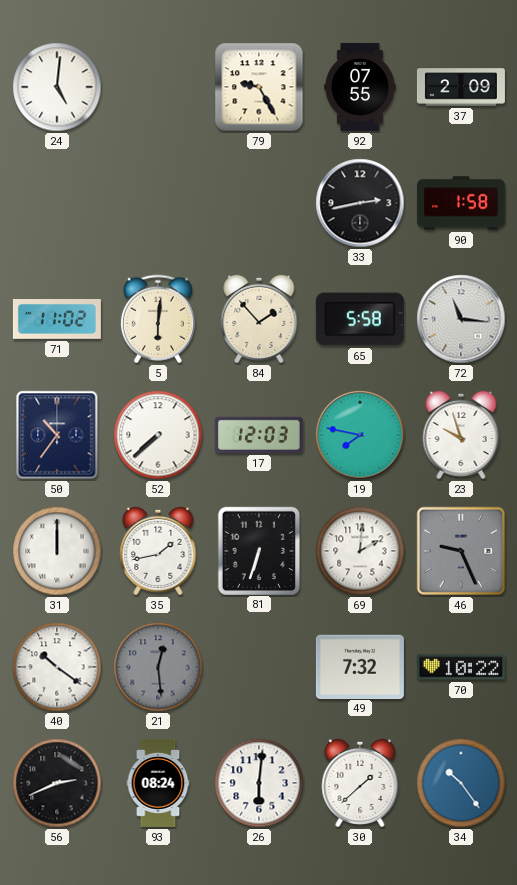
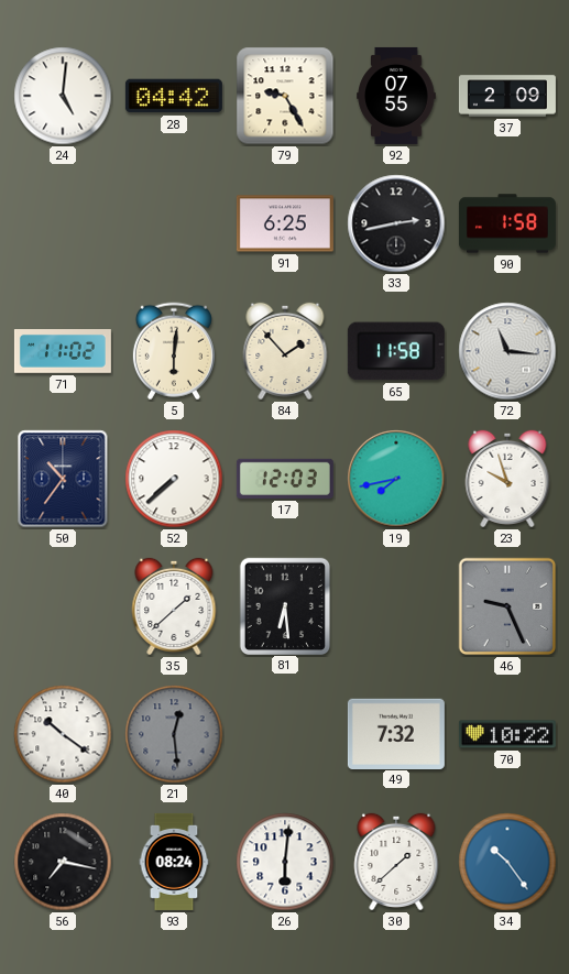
28: none -> 04:42
91: none -> 6:25
65: 5:58 -> 11:58
19: 7:47 -> 7:43
31: 12:00 -> none
35: 1:43 -> 1:38
81: 6:33 -> 6:29
69: 2:01 -> none
56: 2:41 -> 7:17
